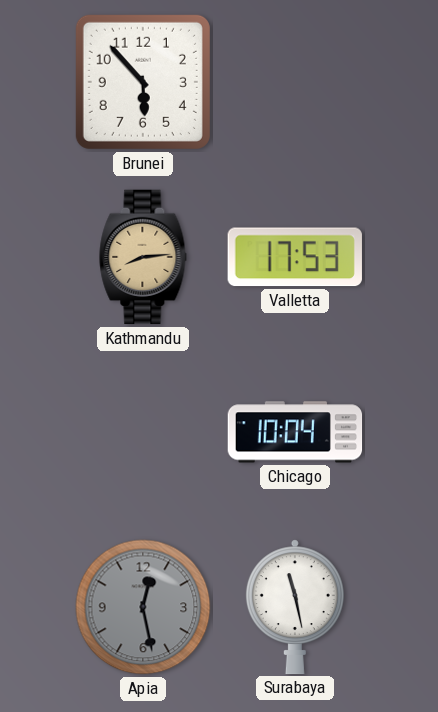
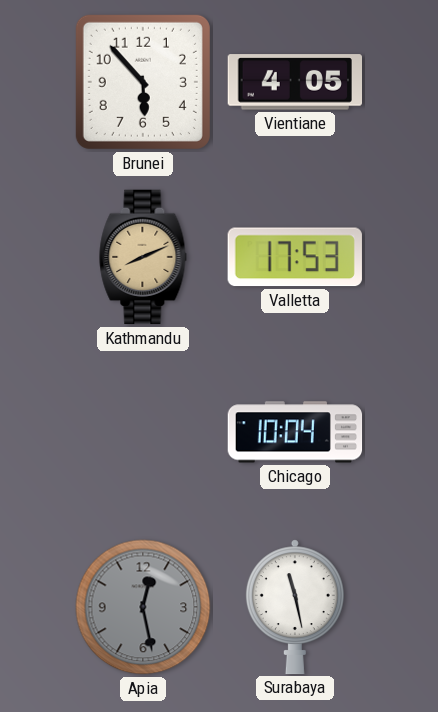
Vientiane: none -> 4:05
Kathmandu: 8:14 -> 8:11
